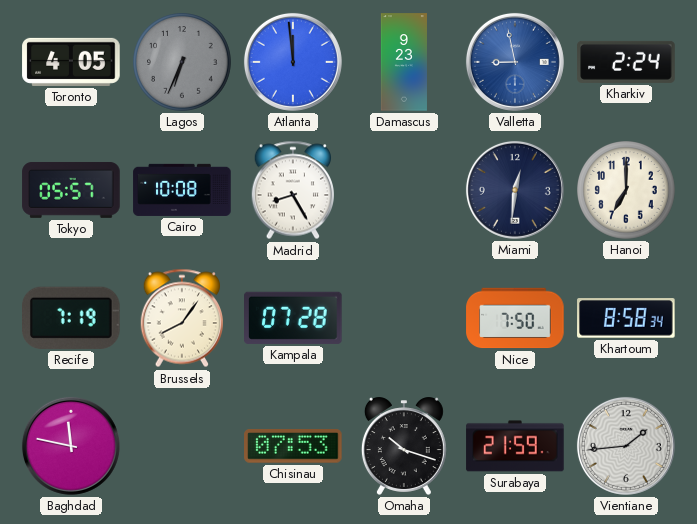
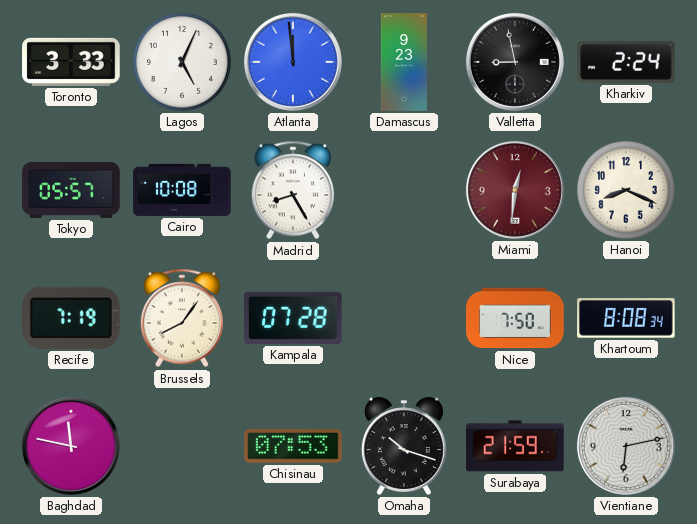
Toronto: 4:05 -> 3:33
Lagos: 6:34 -> 5:04
Lagos dial: grey -> white
Valletta dial: blue -> black
Miami dial: navy -> burgundy
Hanoi: 7:00 -> 8:19
Khartoum: 8:58 -> 8:08
Vientiane: 1:44 -> 6:13
